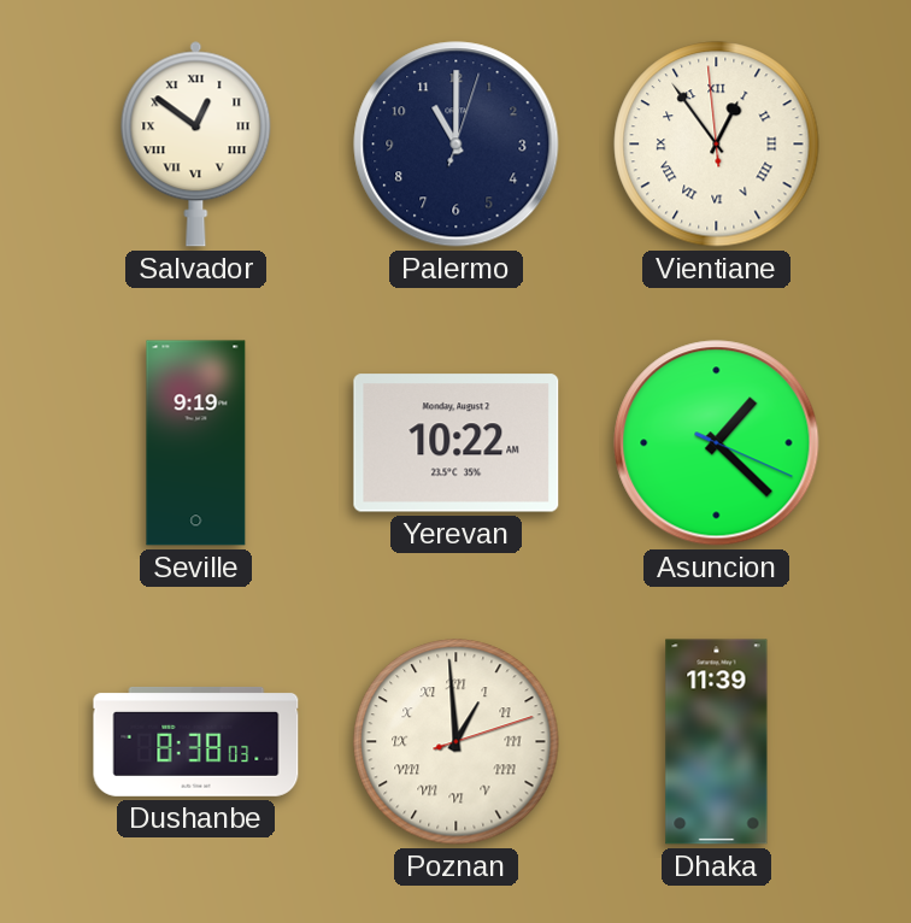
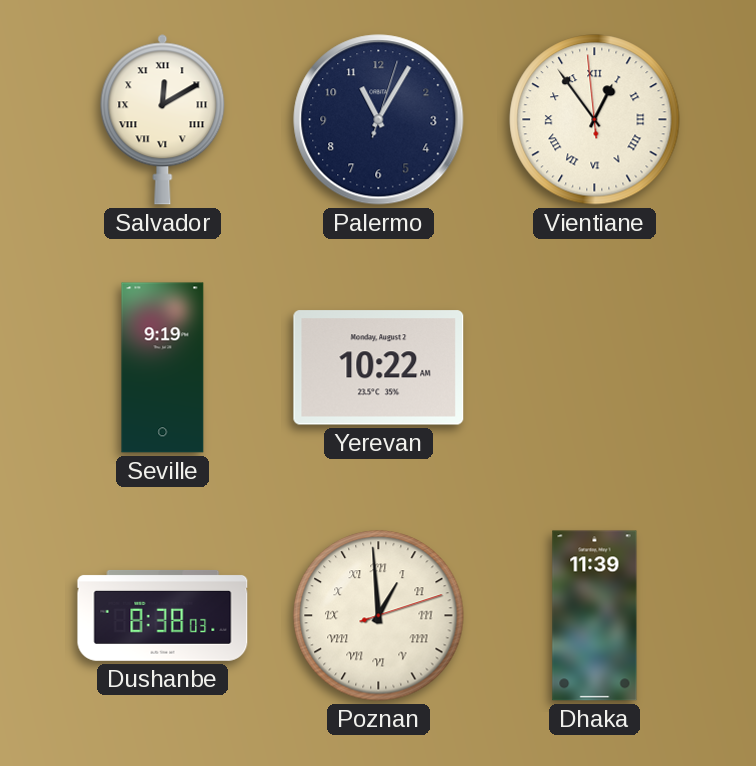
Salvador: 12:51 -> 12:10
Palermo: 11:00 -> 11:05
Asuncion: 1:22 -> none
